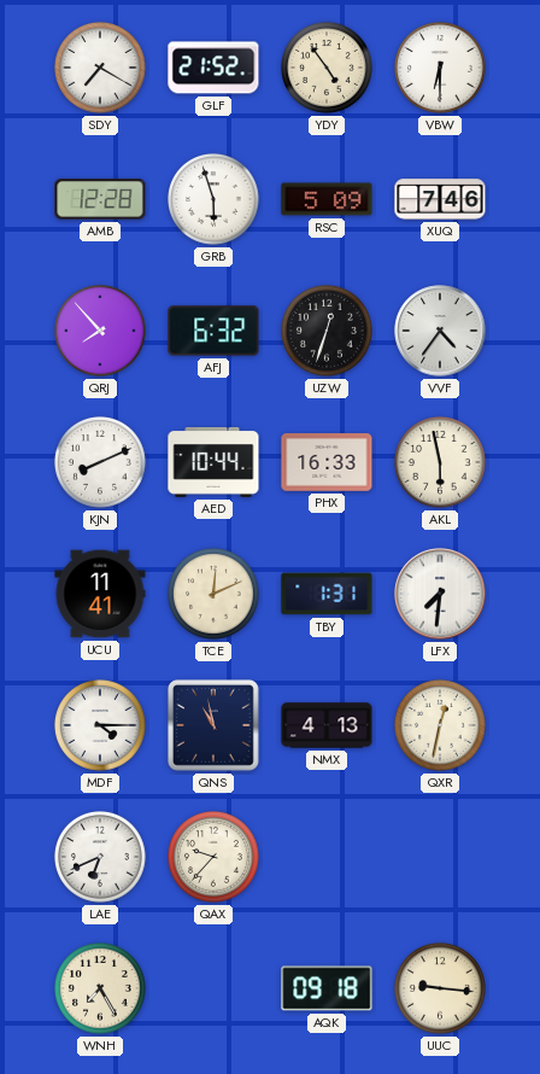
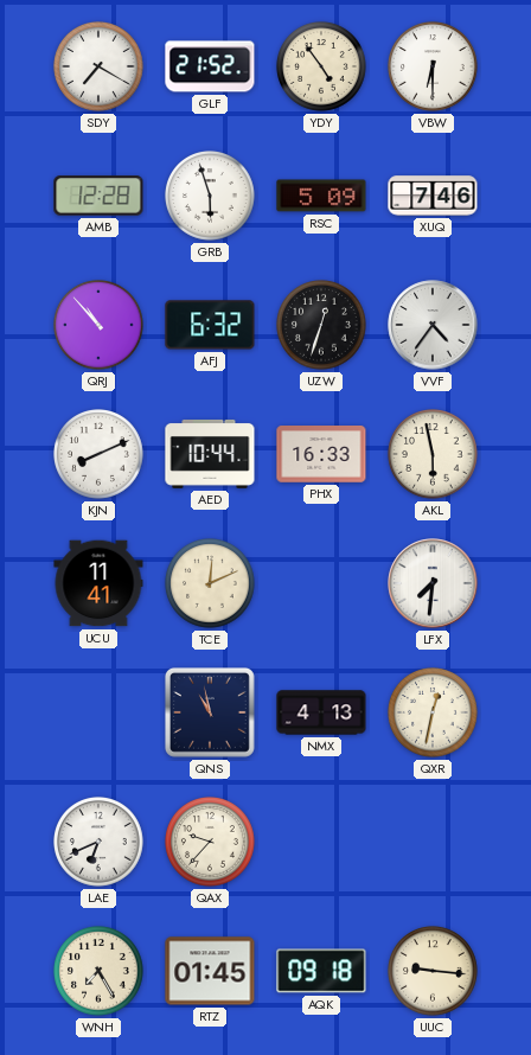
QRJ: 7:53 -> 10:53
TBY: 1:31 -> none
MDF: 4:15 -> none
RTZ: none -> 01:45
